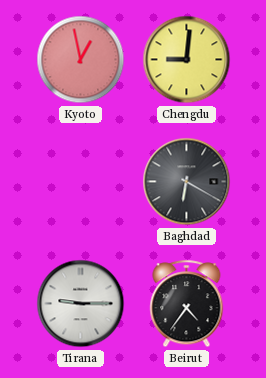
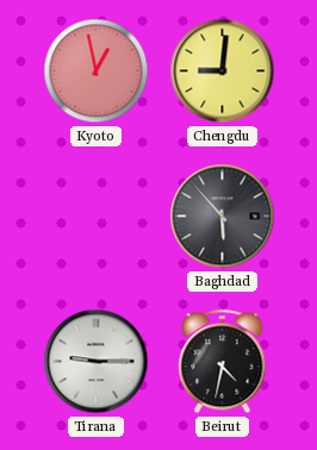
Baghdad: 6:20 -> 5:53
Beirut: 4:36 -> 4:32
